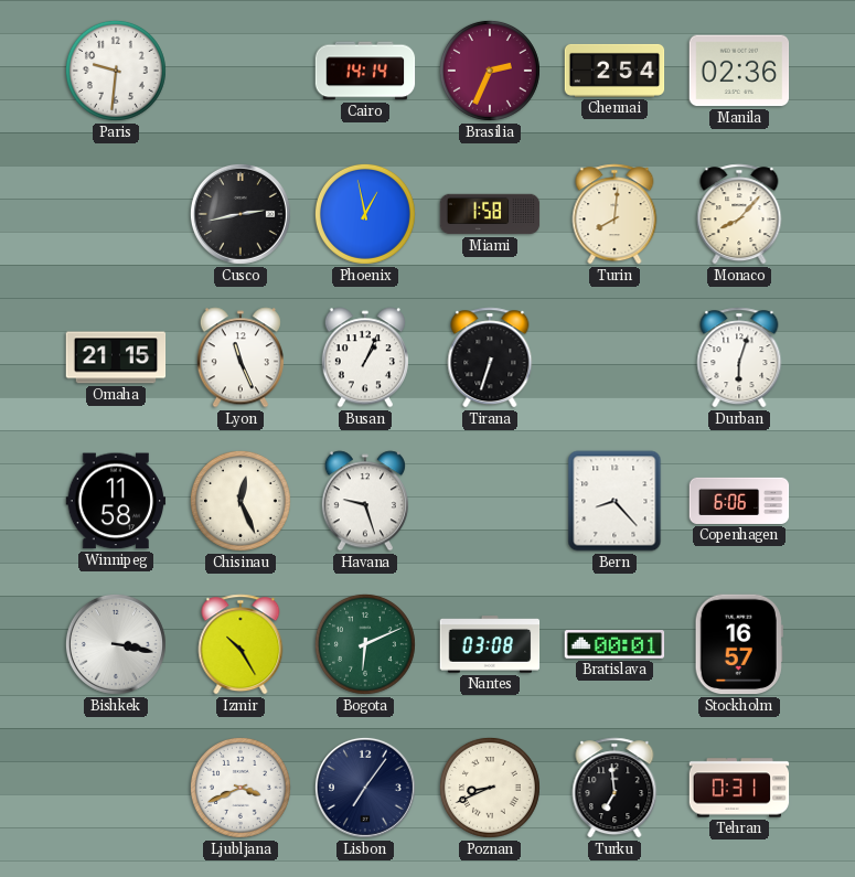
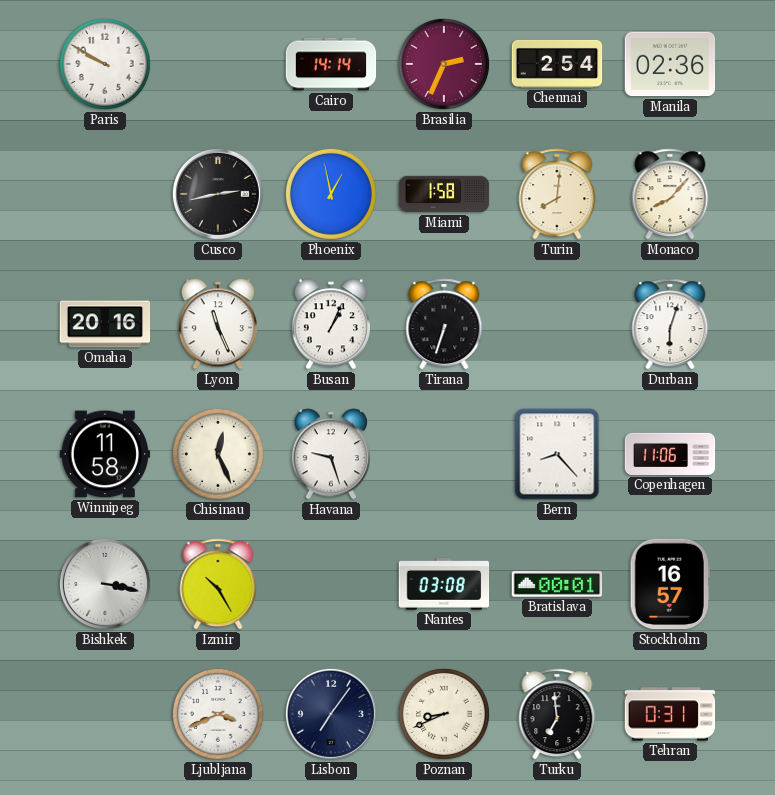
Paris: 9:31 -> 9:50
Omaha: 21:15 -> 20:16
Copenhagen: 6:06 -> 11:06
Bogota: 6:11 -> none
